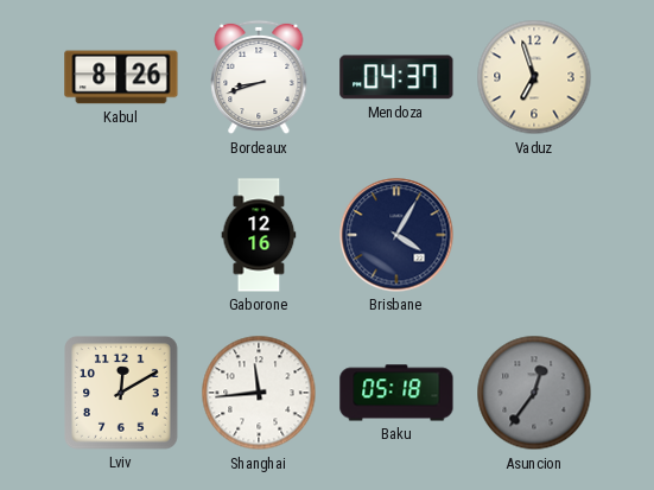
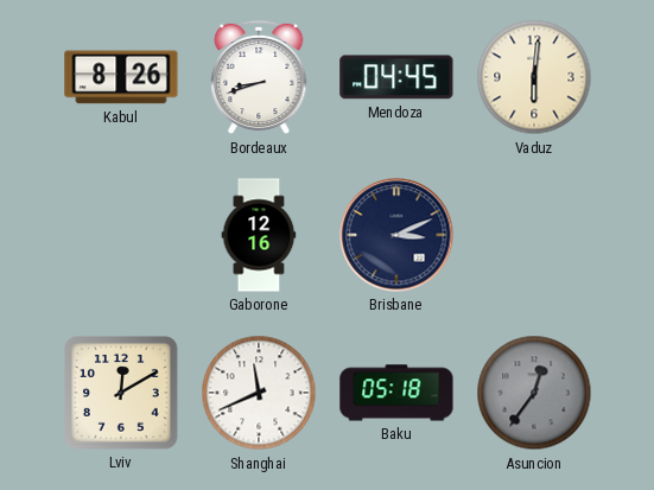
Mendoza: 04:37 -> 04:45
Vaduz: 6:57 -> 6:01
Brisbane: 4:05 -> 3:11
Shanghai: 11:44 -> 11:41
